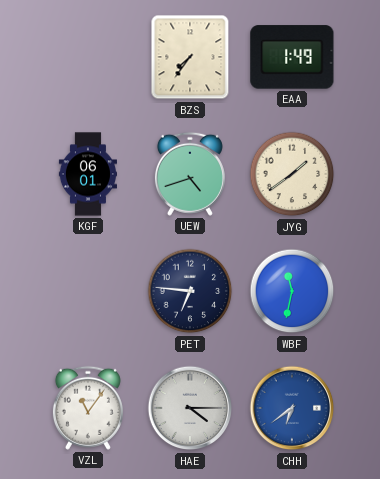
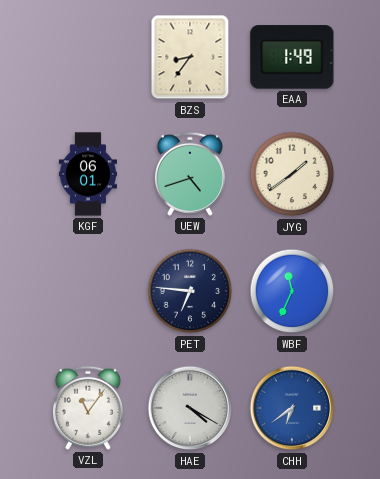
BZS: 7:36 -> 8:36
WBF: 11:32 -> 11:34
HAE: 4:15 -> 4:20
